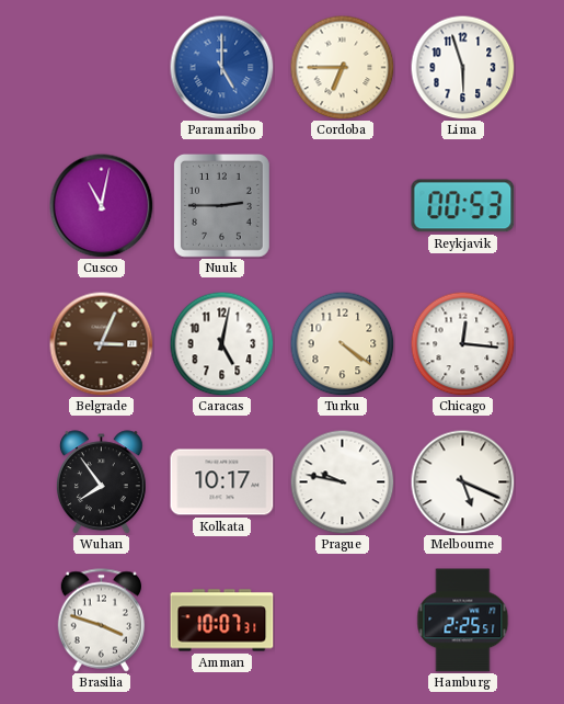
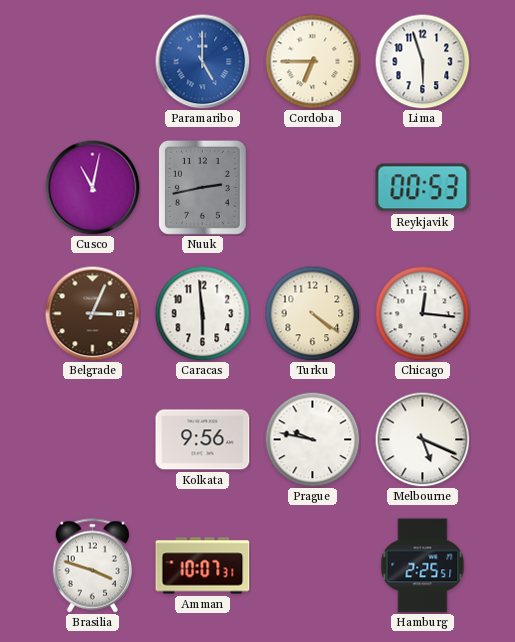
Nuuk: 2:45 -> 2:43
Caracas: 5:02 -> 5:59
Wuhan: 7:54 -> none
Kolkata: 10:17 -> 9:56
